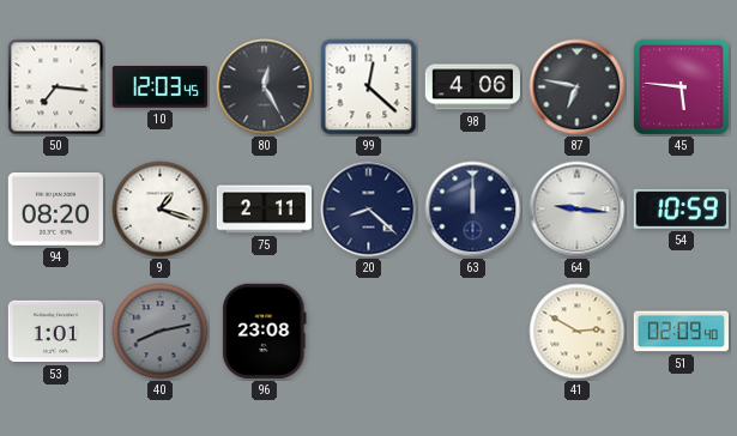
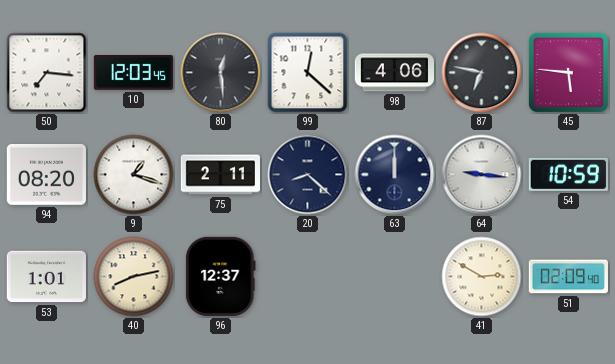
80: 12:25 -> 12:29
40 dial: grey -> cream
96: 23:08 -> 12:37
